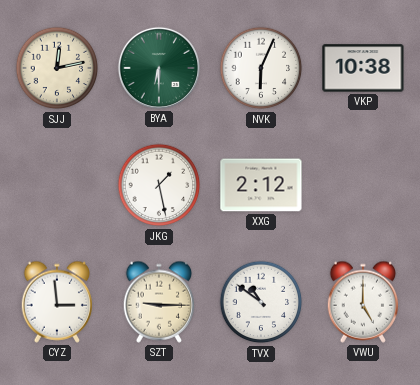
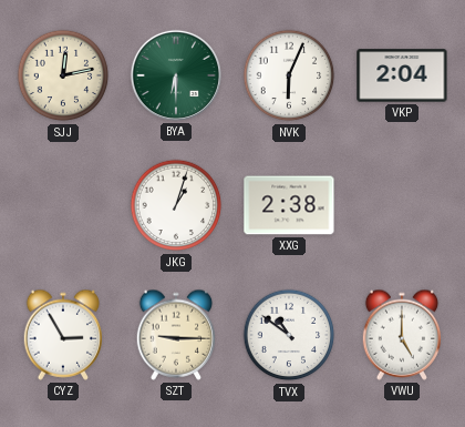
VKP: 10:38 -> 2:04
JKG: 1:28 -> 1:03
XXG: 2:12 -> 2:38
CYZ: 2:59 -> 2:55
